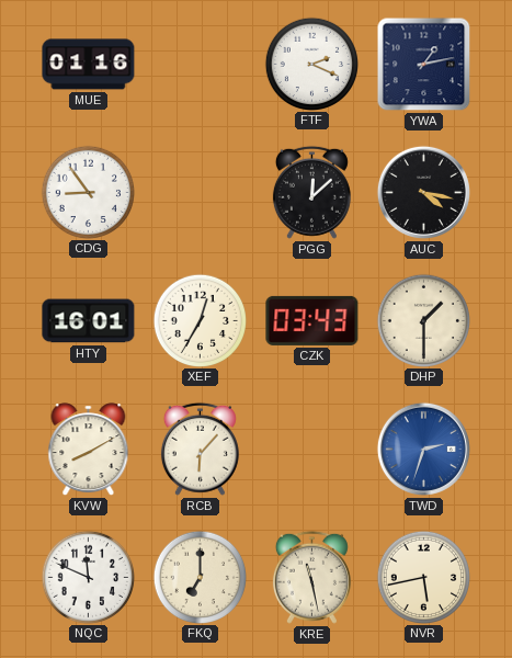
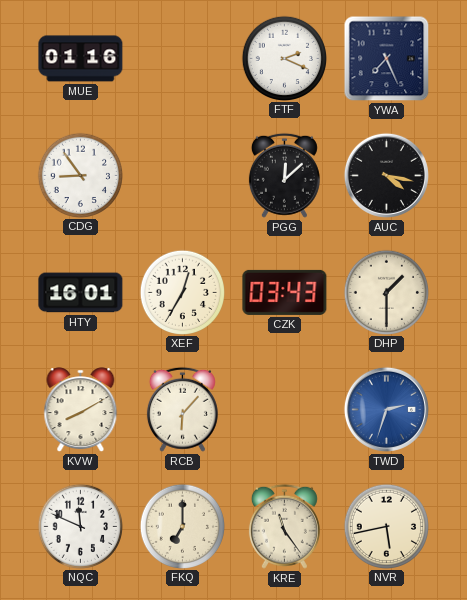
YWA: 1:13 -> 7:26
KRE: 11:28 -> 11:24
